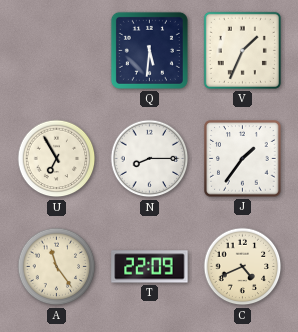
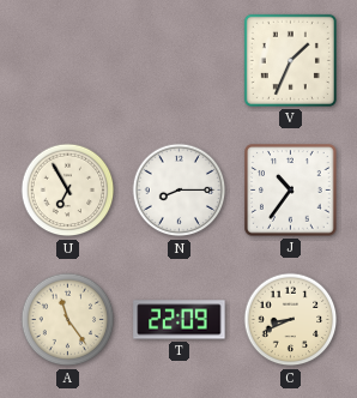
Q: 5:31 -> none
J: 1:36 -> 10:36
C: 4:41 -> 8:41
